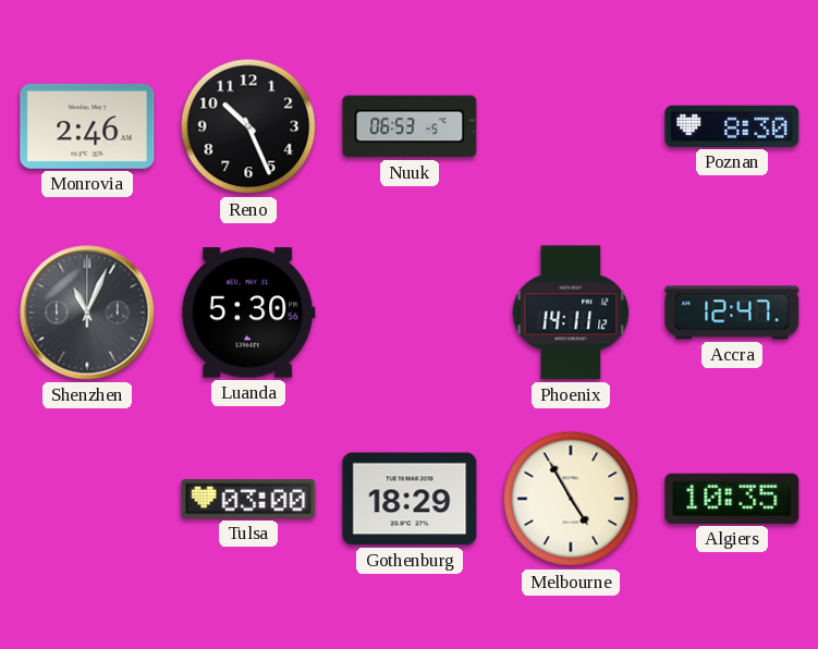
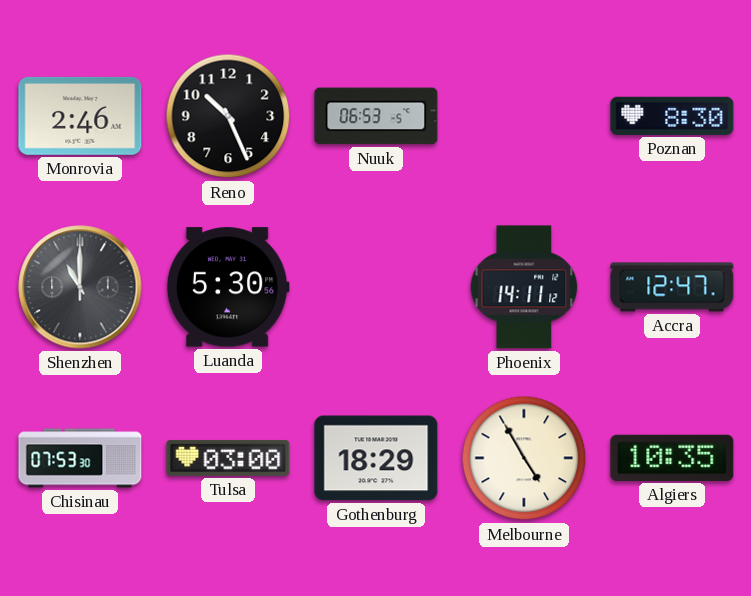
Shenzhen: 11:04 -> 11:00
Chisinau: none -> 07:53
